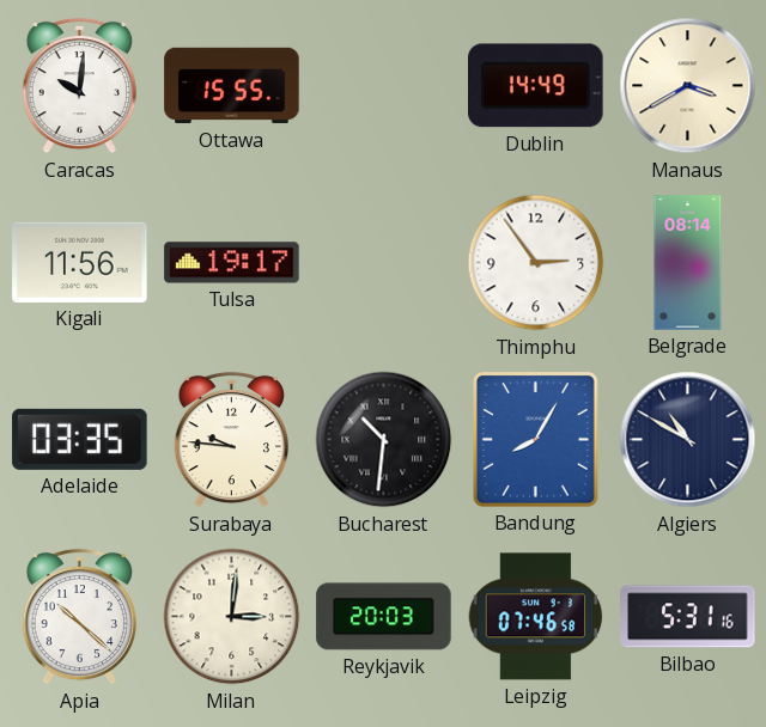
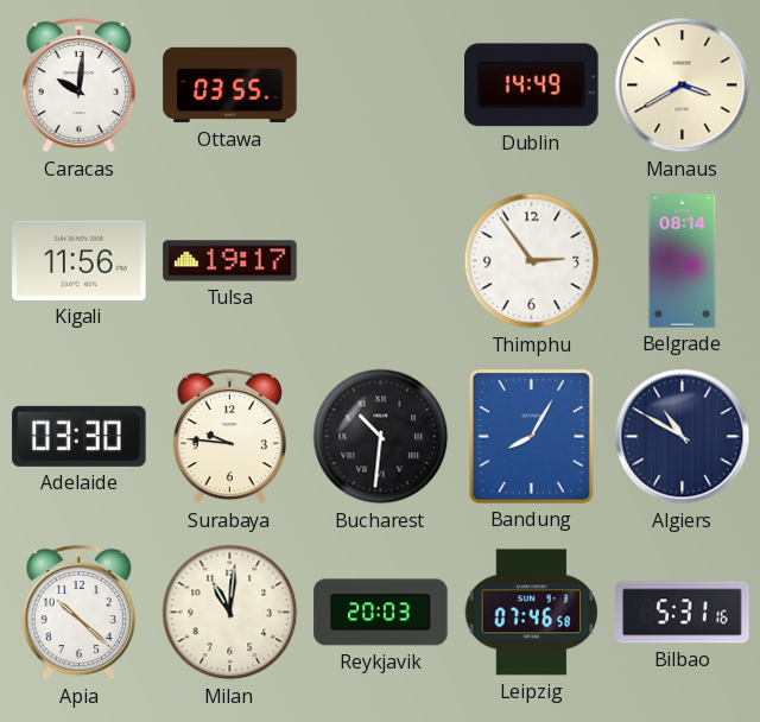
Ottawa: 15:55 -> 03:55
Adelaide: 03:35 -> 03:30
Milan: 3:01 -> 11:01
